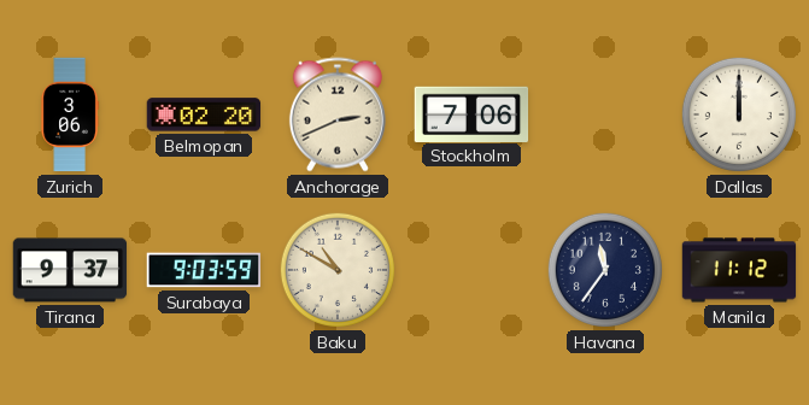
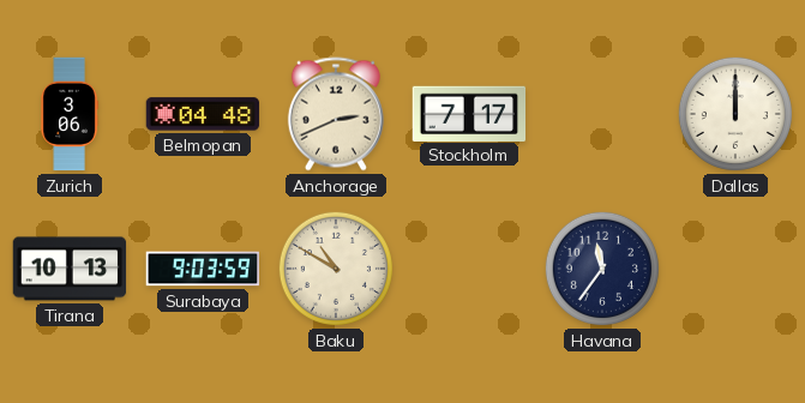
Belmopan: 02:20 -> 04:48
Stockholm: 7:06 -> 7:17
Tirana: 9:37 -> 10:13
Manila: 11:12 -> none
